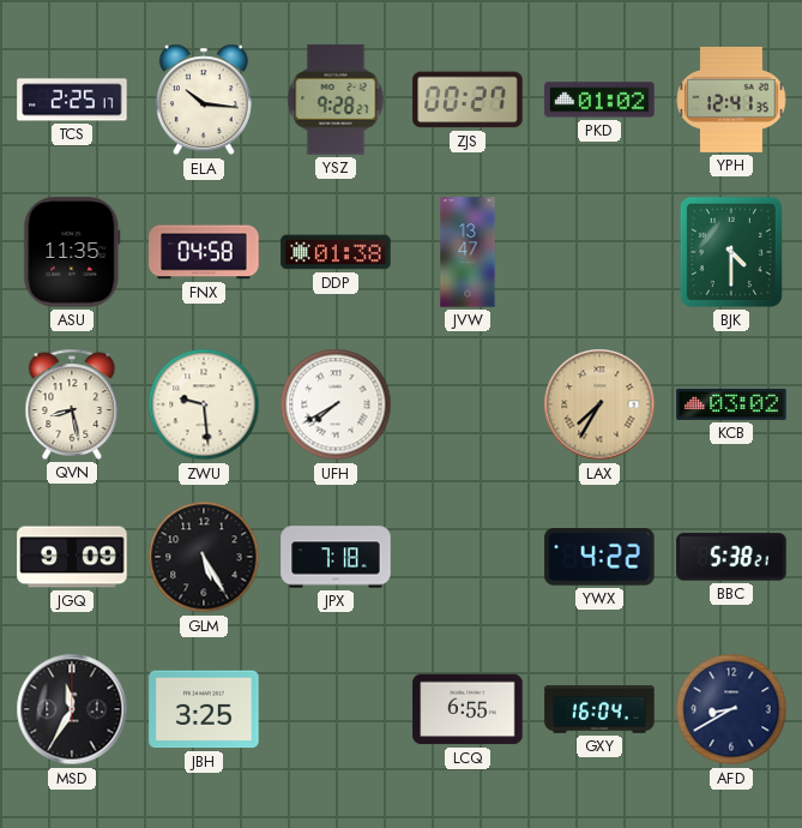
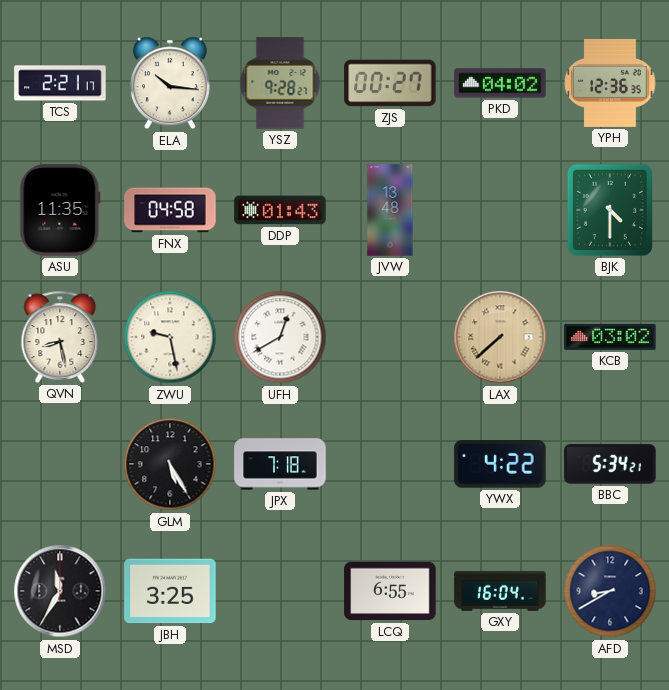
TCS: 2:25 -> 2:21
PKD: 01:02 -> 04:02
YPH: 12:41 -> 12:36
DDP: 01:38 -> 01:43
JVW: 13:47 -> 13:48
ZWU: 9:29 -> 9:28
UFH: 7:40 -> 12:40
LAX: 7:35 -> 7:38
JGQ: 9:09 -> none
BBC: 5:38 -> 5:34
